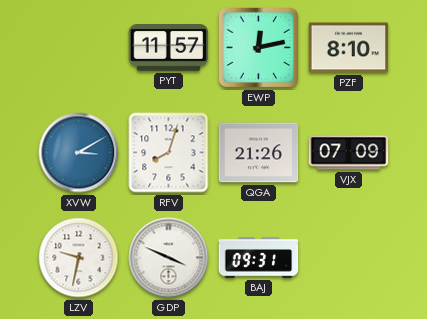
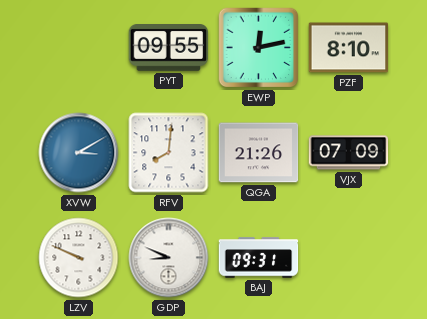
PYT: 11:57 -> 09:55
RFV: 8:03 -> 8:01
LZV: 9:32 -> 9:49
GDP: 3:49 -> 8:49
